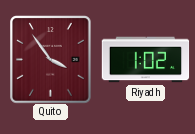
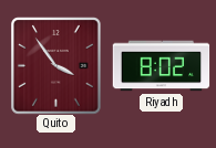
Riyadh: 1:02 -> 8:02
